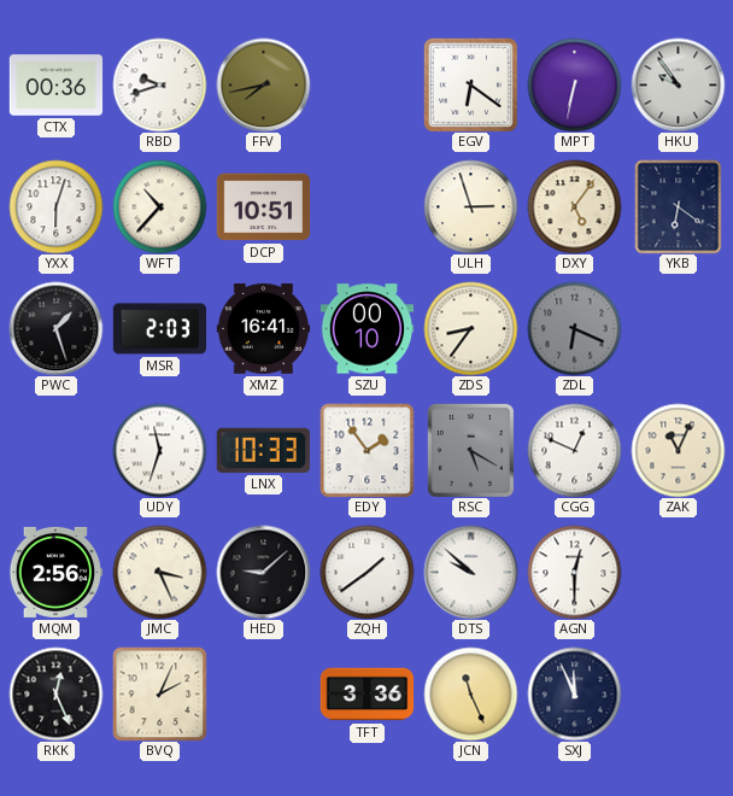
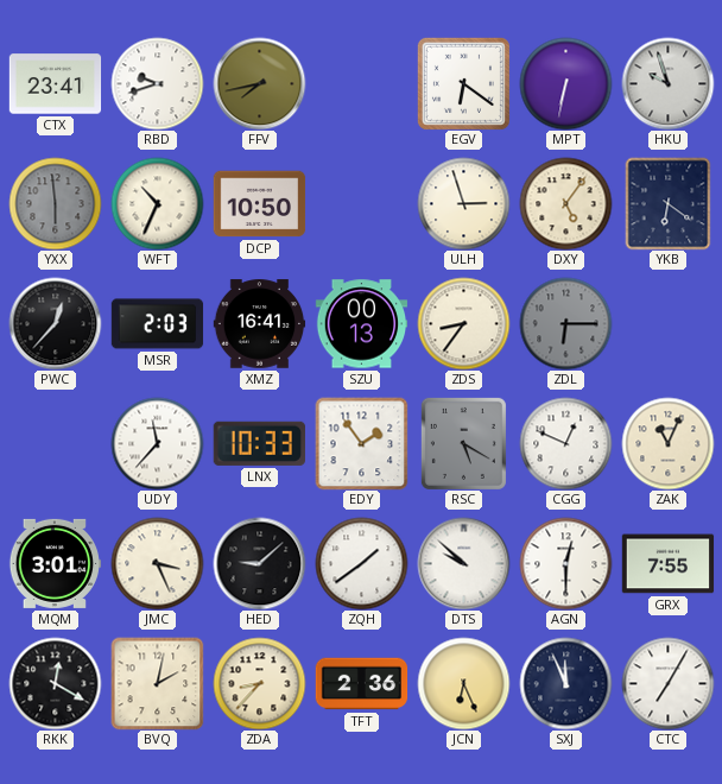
CTX: 00:36 -> 23:41
HKU: 9:54 -> 9:57
YXX: 6:03 -> 5:59
YXX dial: white -> grey
WFT: 10:37 -> 10:34
DCP: 10:51 -> 10:50
PWC: 1:27 -> 12:37
SZU: 00:10 -> 00:13
ZDL: 6:19 -> 6:15
UDY: 11:33 -> 11:37
MQM: 2:56 -> 3:01
GRX: none -> 7:55
RKK: 12:26 -> 12:20
BVQ: 2:04 -> 2:02
ZDA: none -> 8:37
TFT: 3:36 -> 2:36
JCN: 11:26 -> 6:26
CTC: none -> 7:05
